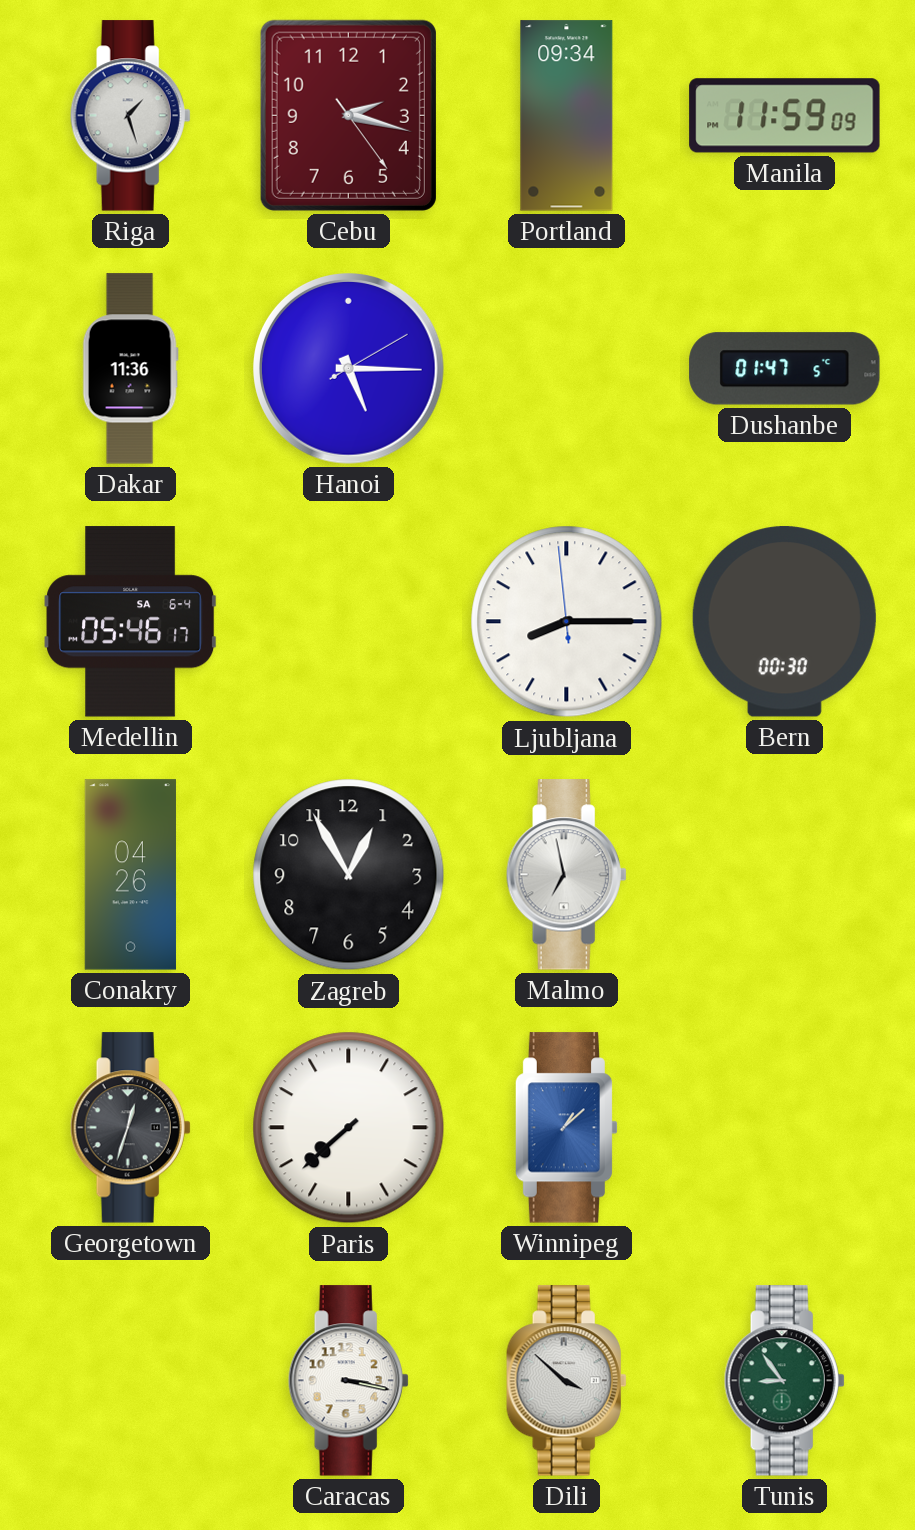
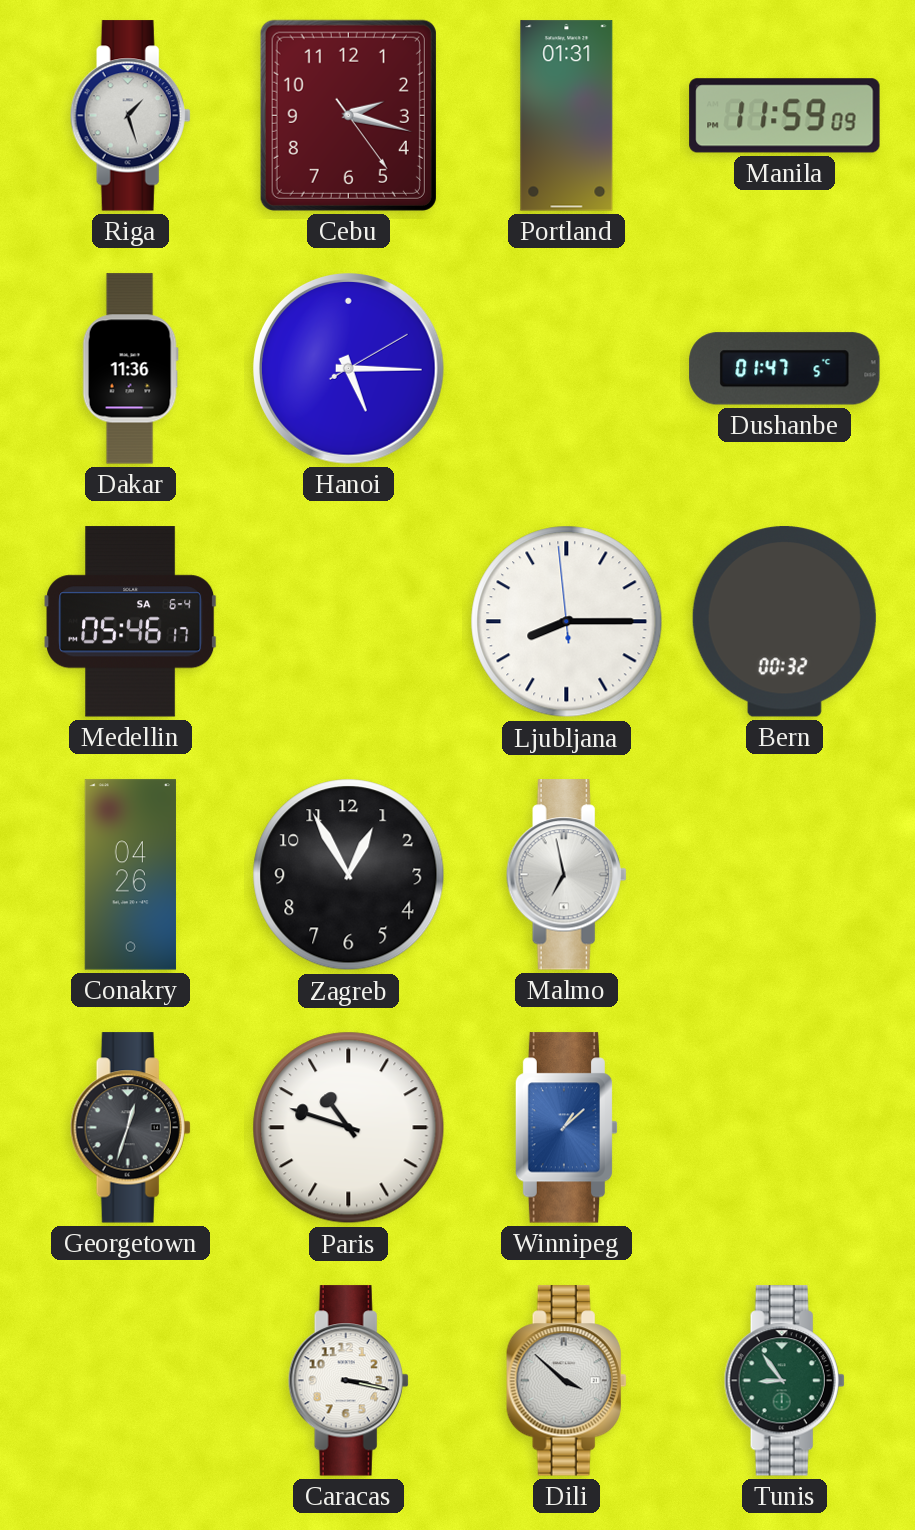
Portland: 09:34 -> 01:31
Bern: 00:30 -> 00:32
Paris: 7:38 -> 10:48
